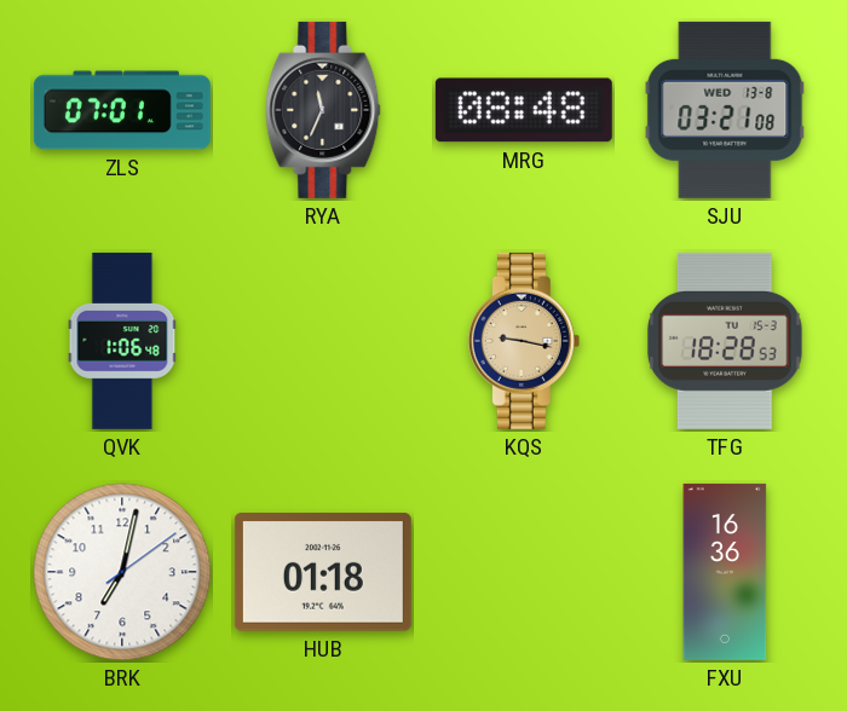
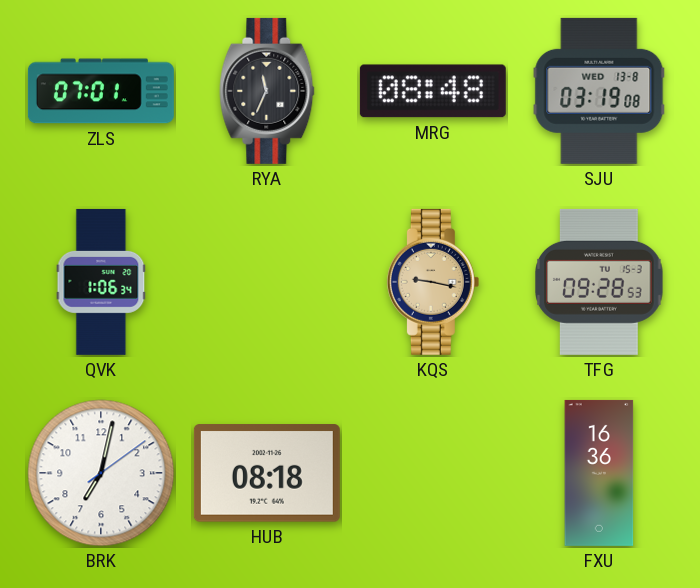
SJU: 03:21 -> 03:19
QVK: 1:06:48 -> 1:06:34
TFG: 18:28 -> 09:28
HUB: 01:18 -> 08:18
